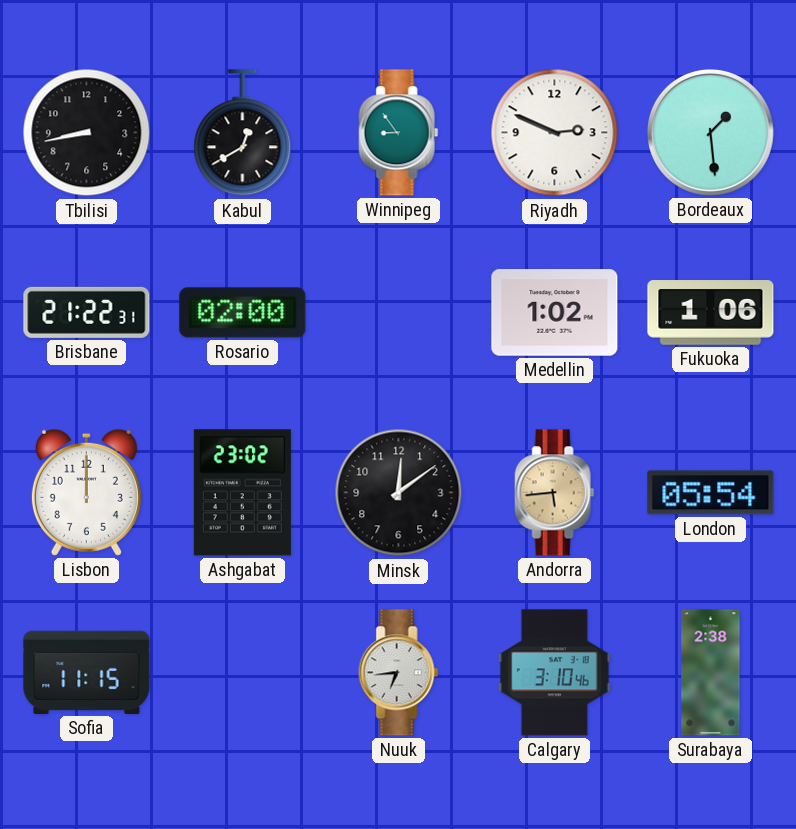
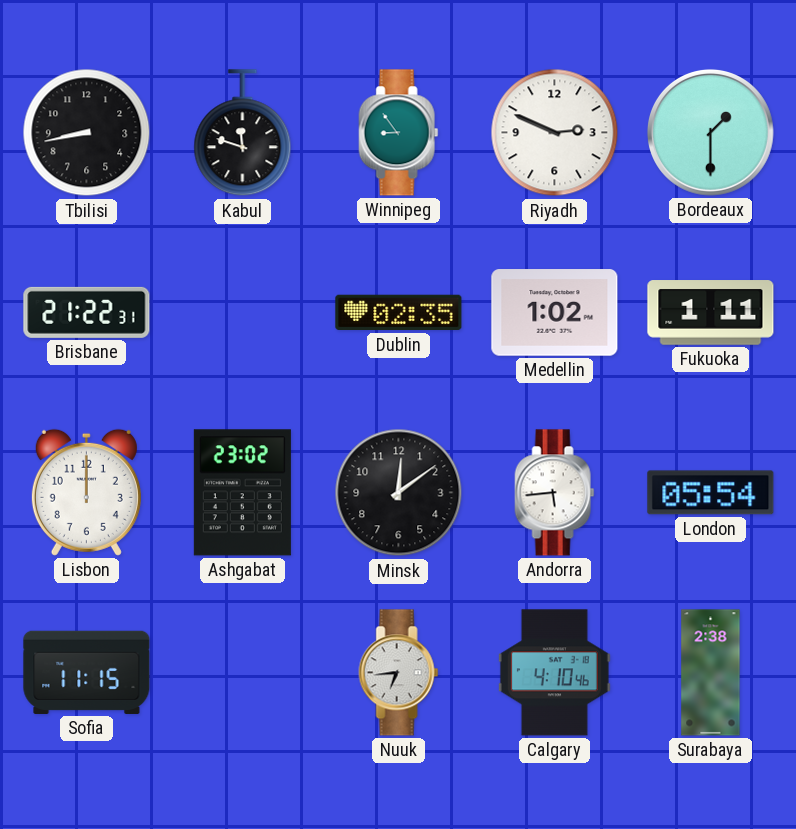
Kabul: 12:40 -> 11:48
Bordeaux: 1:29 -> 1:30
Rosario: 02:00 -> none
Dublin: none -> 02:35
Fukuoka: 1:06 -> 1:11
Andorra dial: champagne -> white
Calgary: 3:10 -> 4:10
